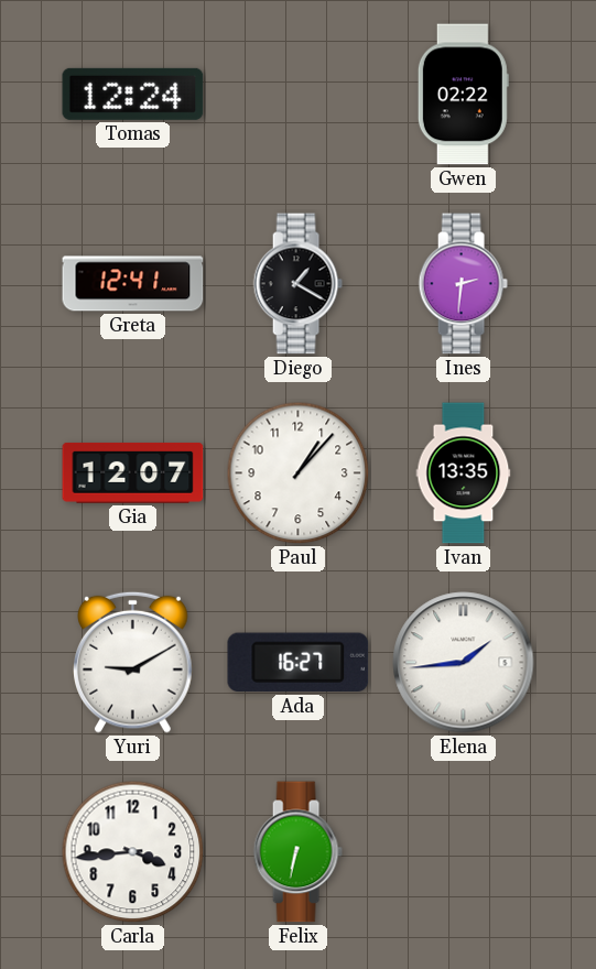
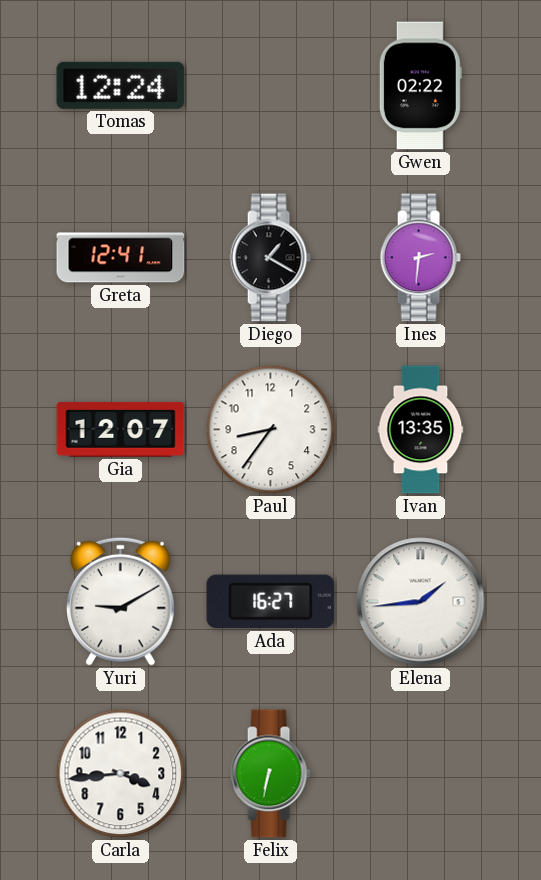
Paul: 1:07 -> 8:36
